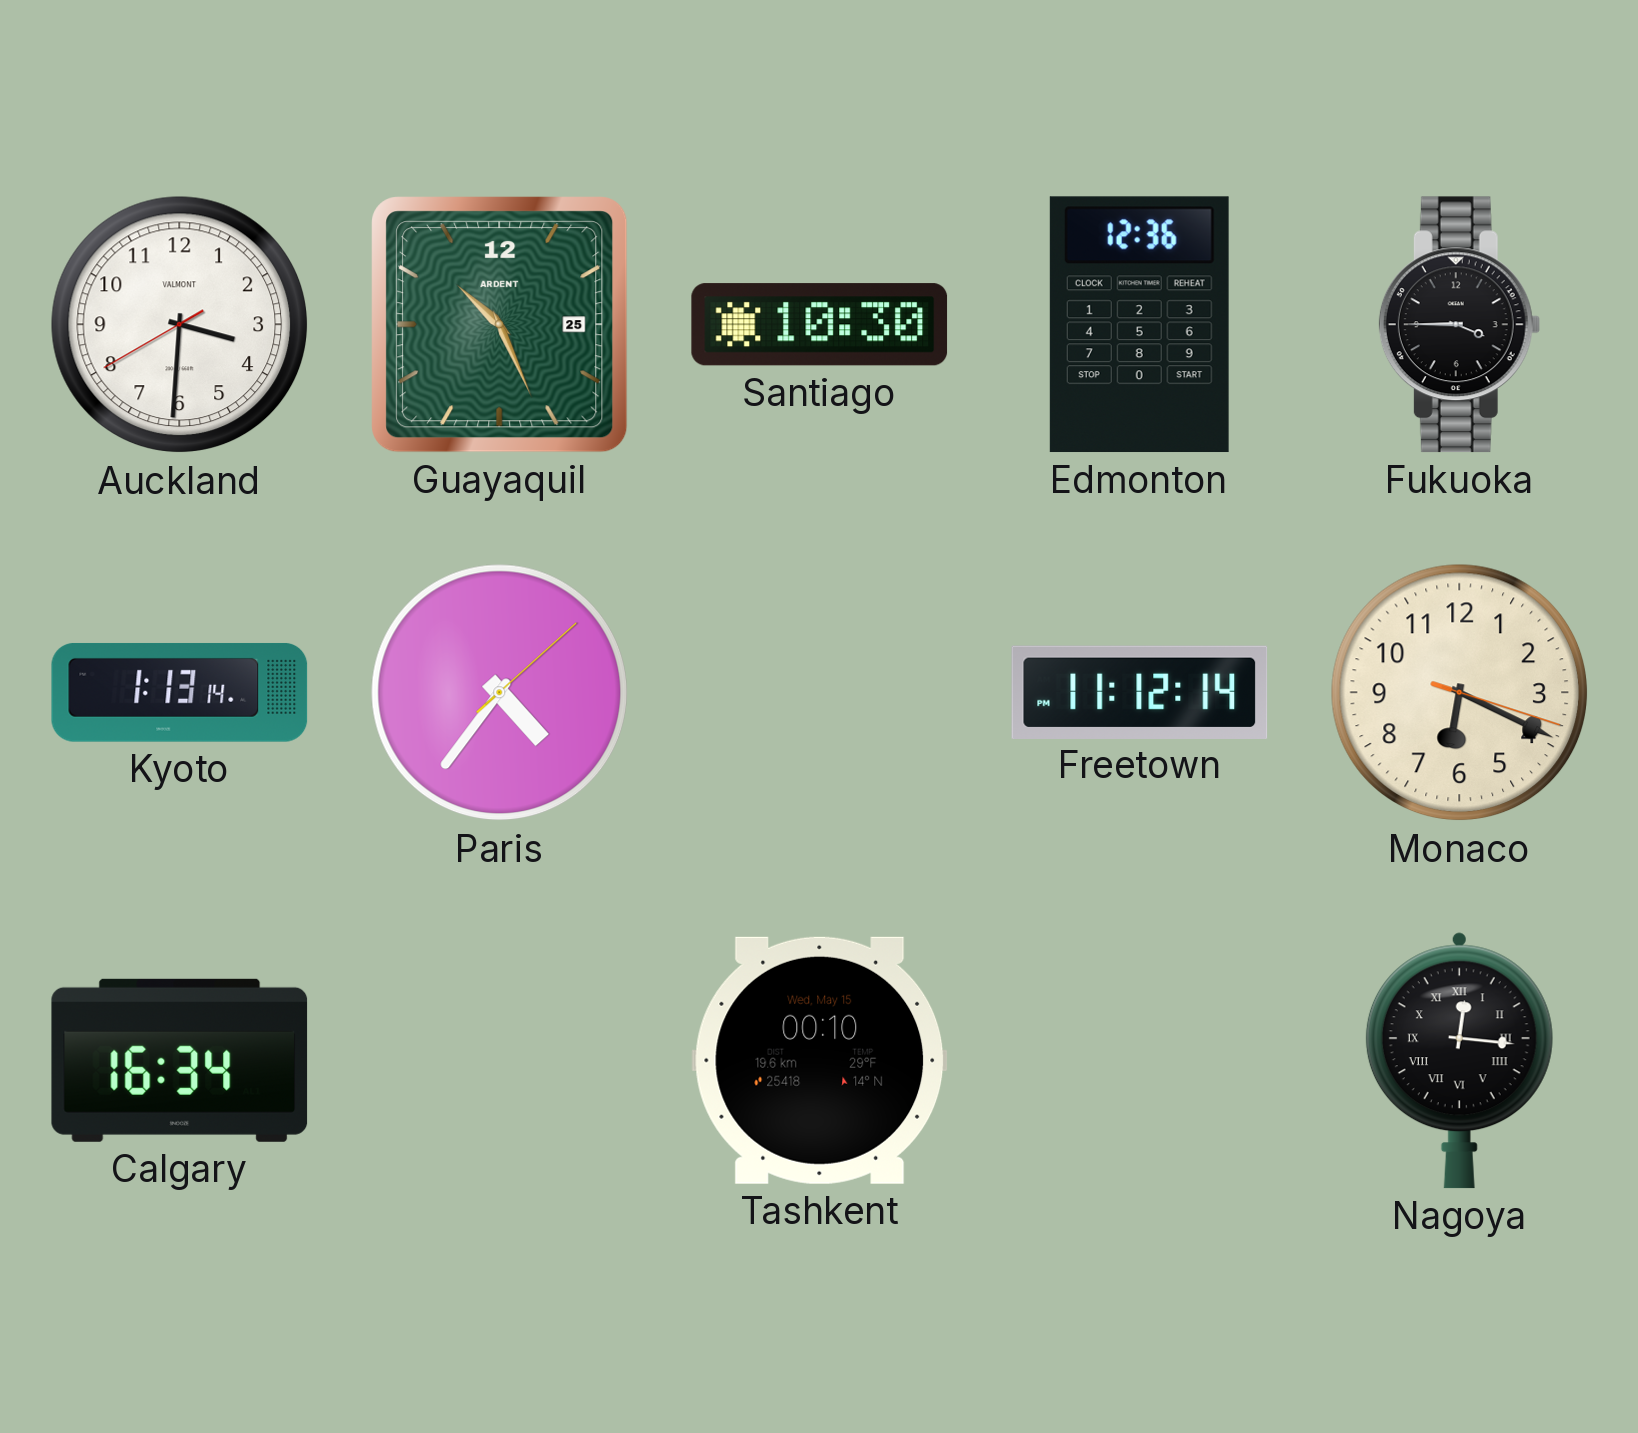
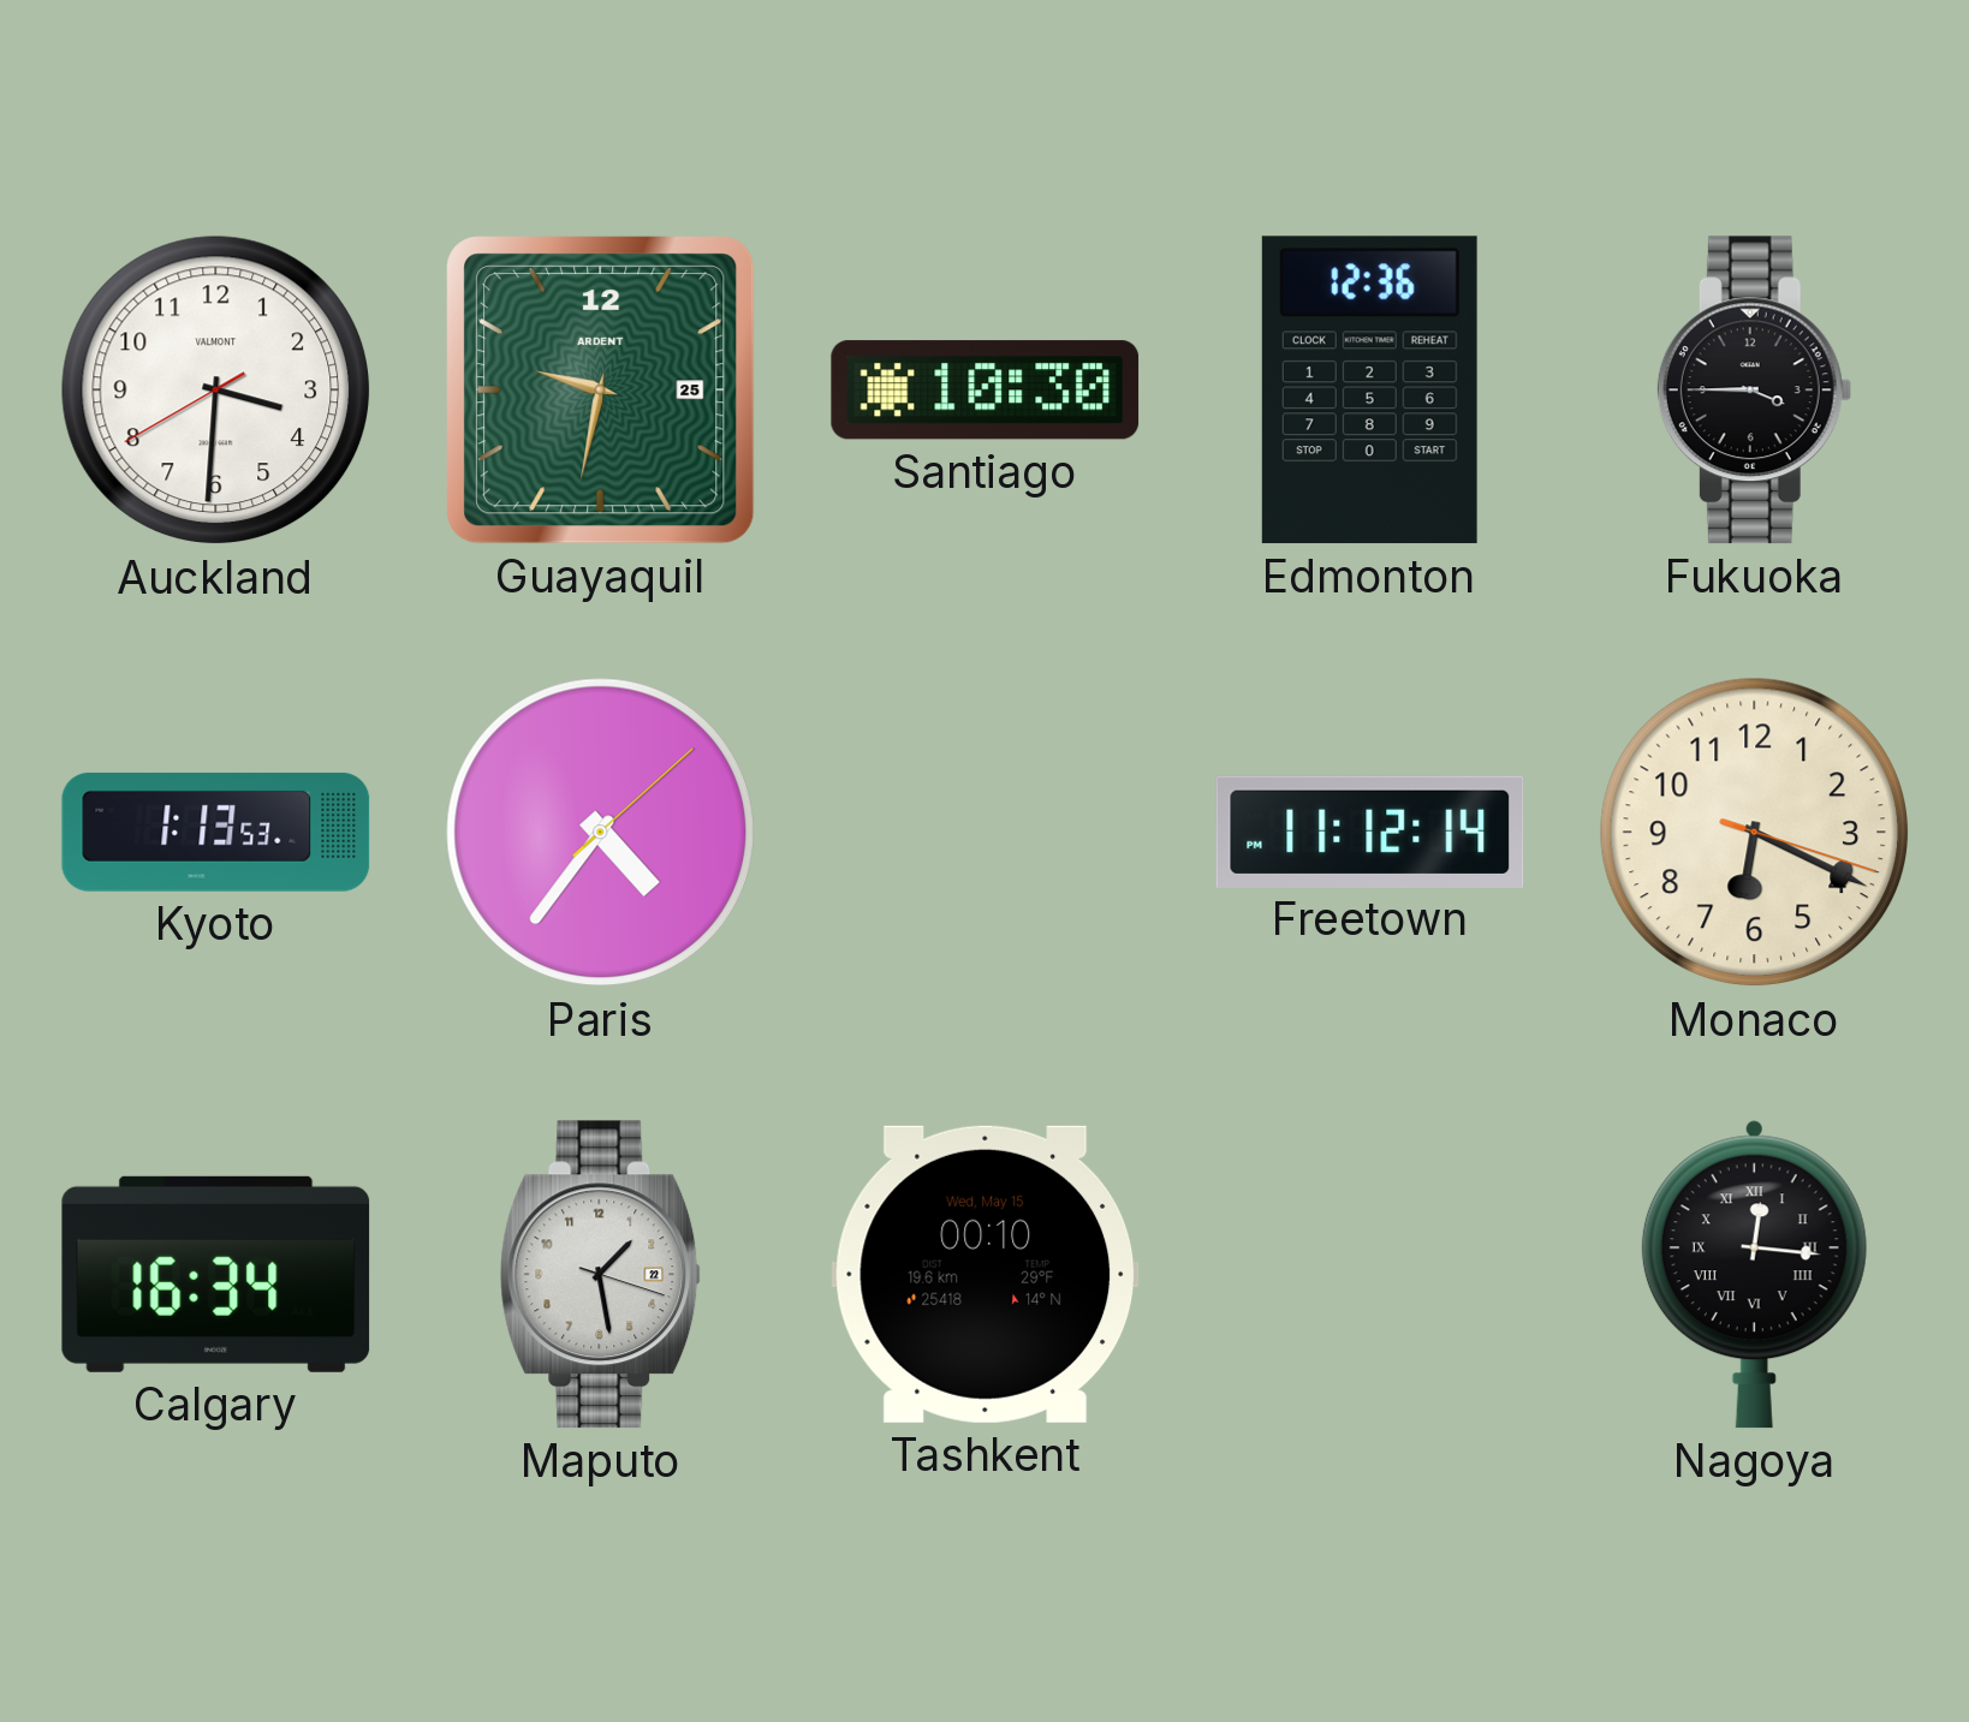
Guayaquil: 10:26 -> 9:32
Kyoto: 1:13:14 -> 1:13:53
Maputo: none -> 1:28
